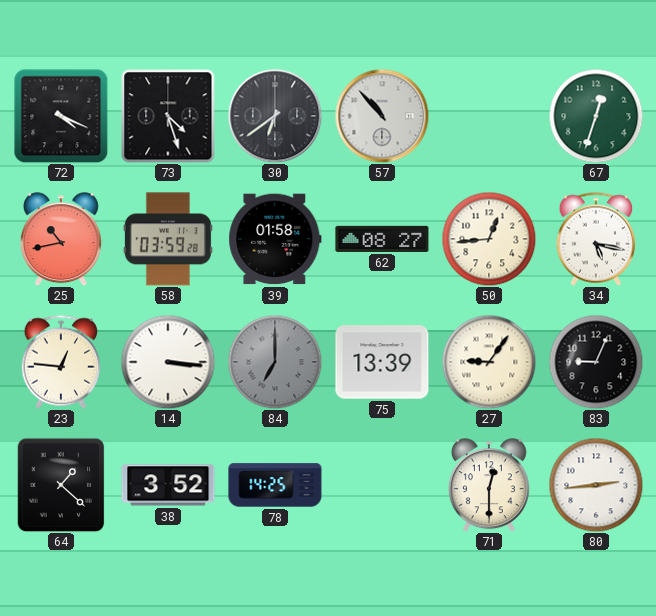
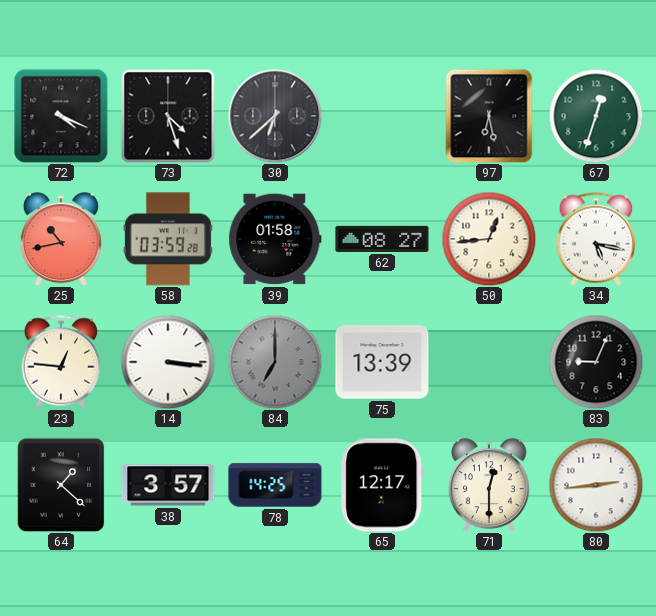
30: 6:39 -> 6:38
57: 10:53 -> none
97: none -> 6:28
27: 9:06 -> none
38: 3:52 -> 3:57
65: none -> 12:17
